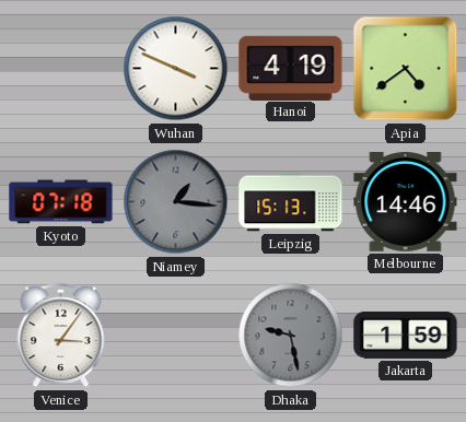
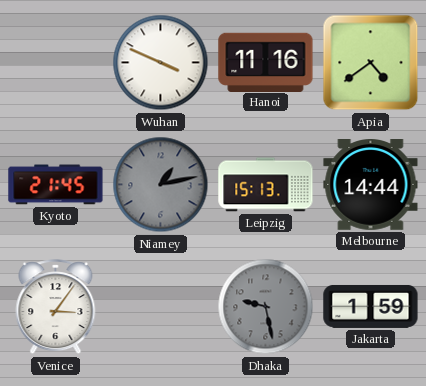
Hanoi: 4:19 -> 11:16
Kyoto: 07:18 -> 21:45
Niamey: 1:16 -> 1:13
Melbourne: 14:46 -> 14:44
